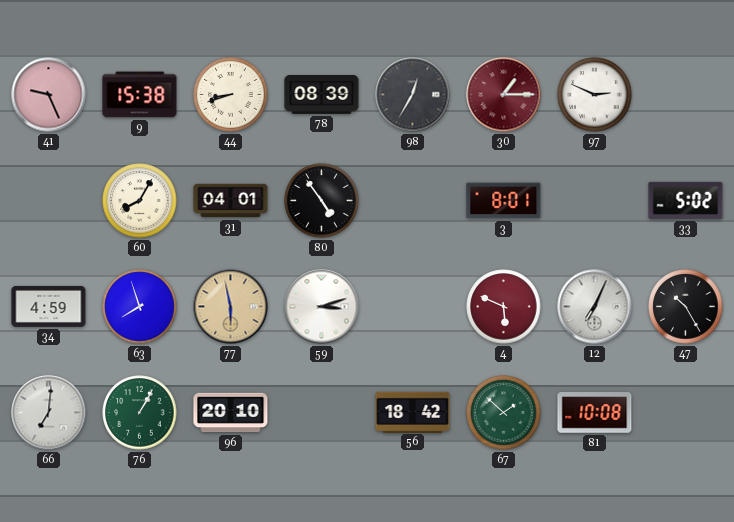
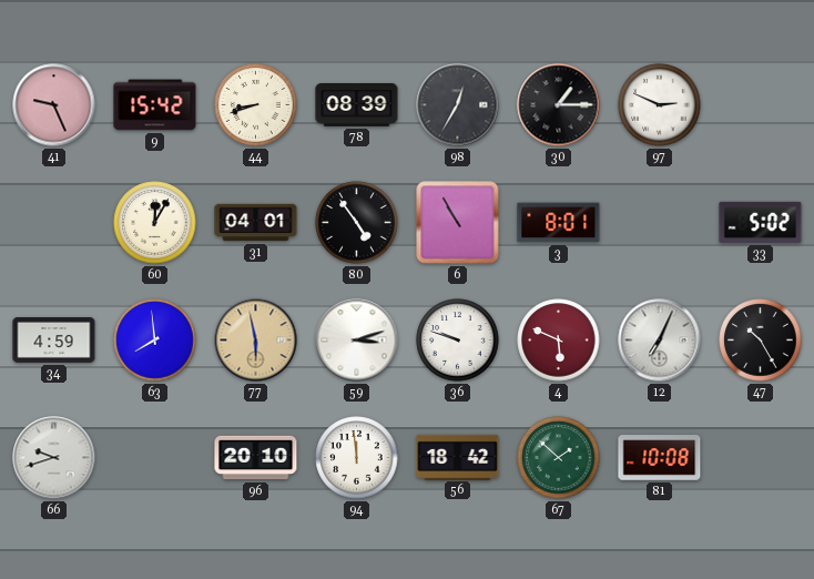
9: 15:38 -> 15:42
30 dial: burgundy -> black
60: 8:05 -> 12:05
6: none -> 10:55
63: 7:57 -> 7:59
36: none -> 9:48
66: 7:01 -> 9:42
76: 1:05 -> none
94: none -> 11:59
